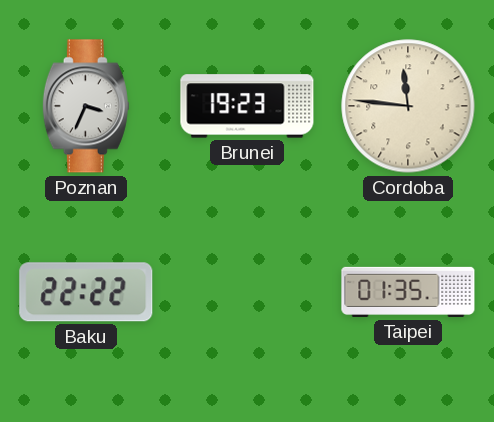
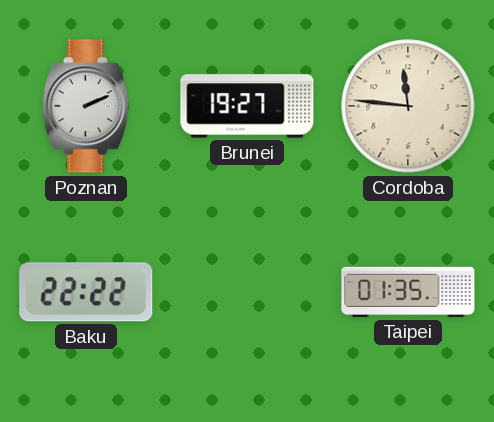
Poznan: 3:34 -> 2:11
Brunei: 19:23 -> 19:27
